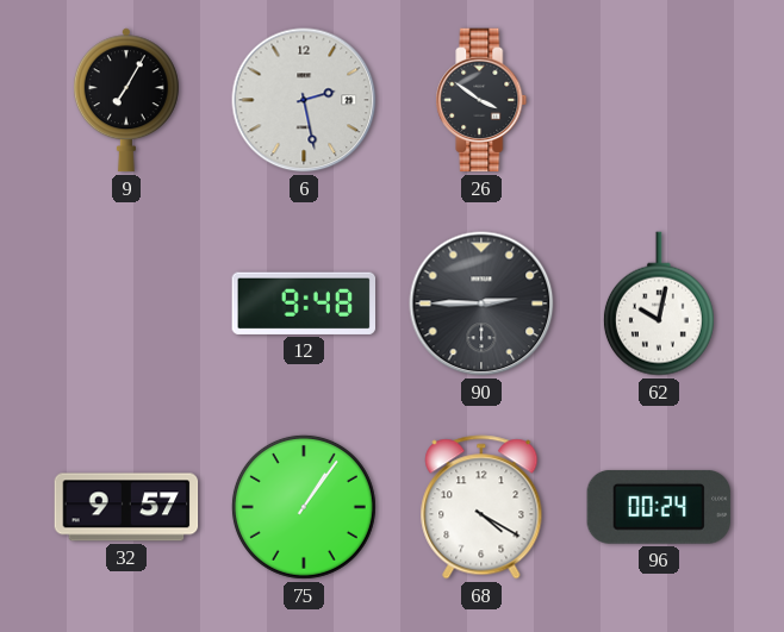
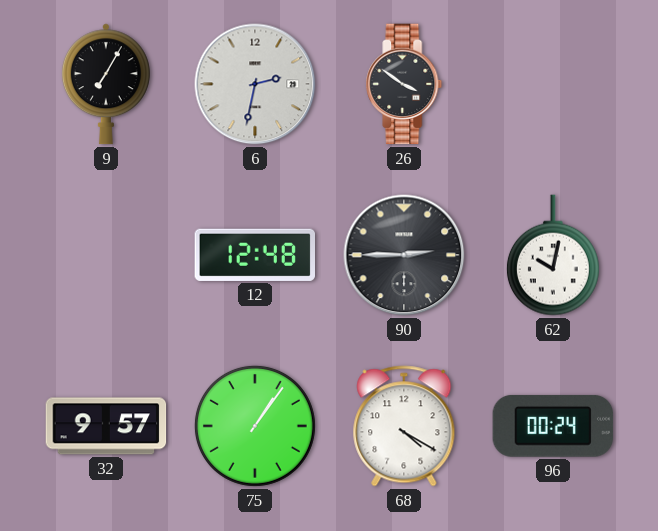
6: 2:28 -> 2:32
12: 9:48 -> 12:48
